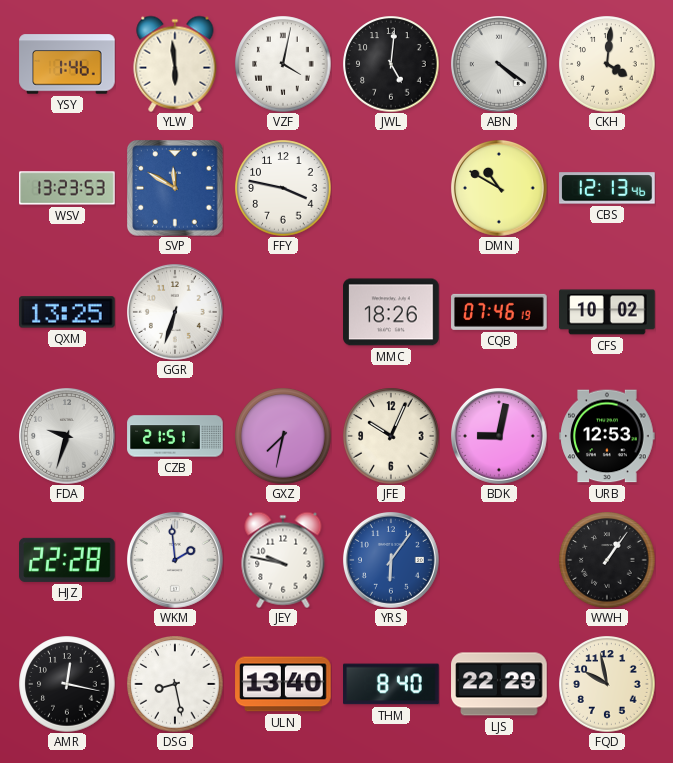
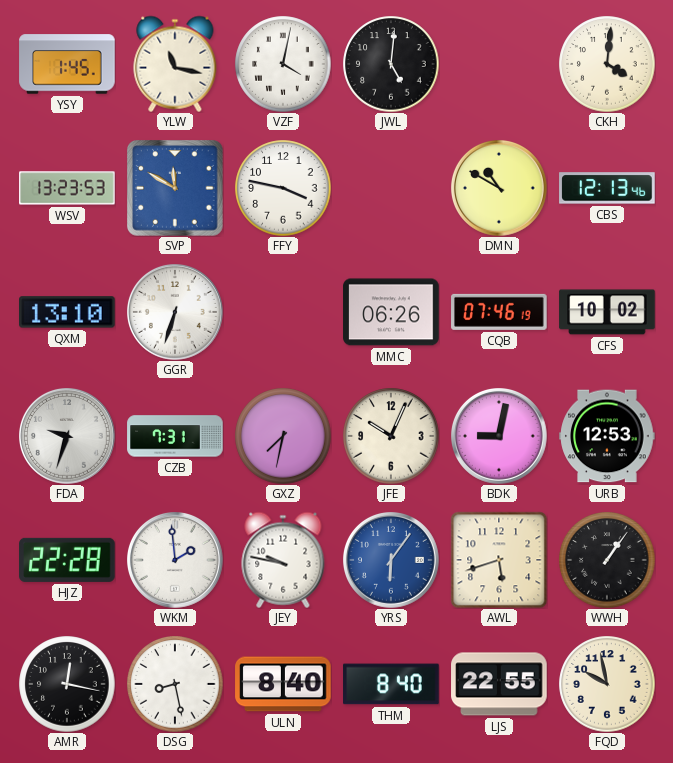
YSY: 1:46 -> 1:45
YLW: 5:59 -> 11:17
ABN: 4:21 -> none
QXM: 13:25 -> 13:10
MMC: 18:26 -> 06:26
CZB: 21:51 -> 7:31
AWL: none -> 5:42
ULN: 13:40 -> 8:40
LJS: 22:29 -> 22:55
